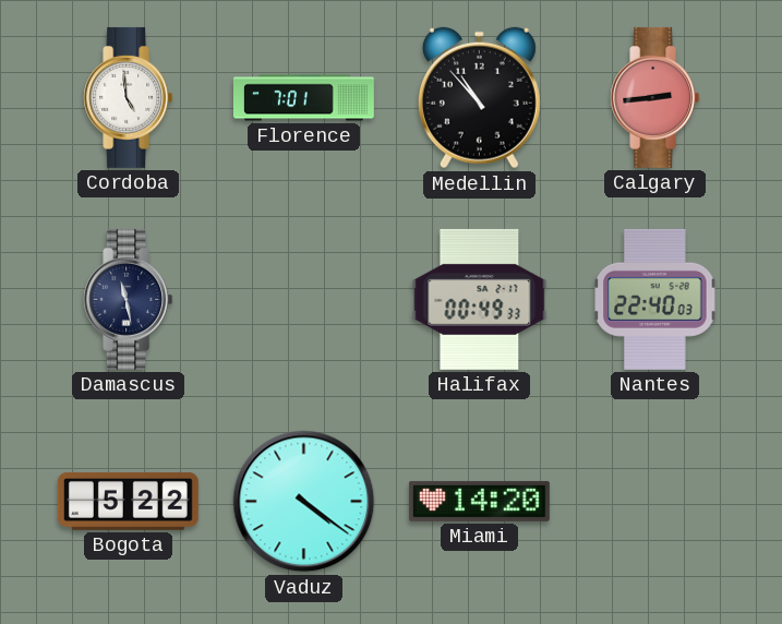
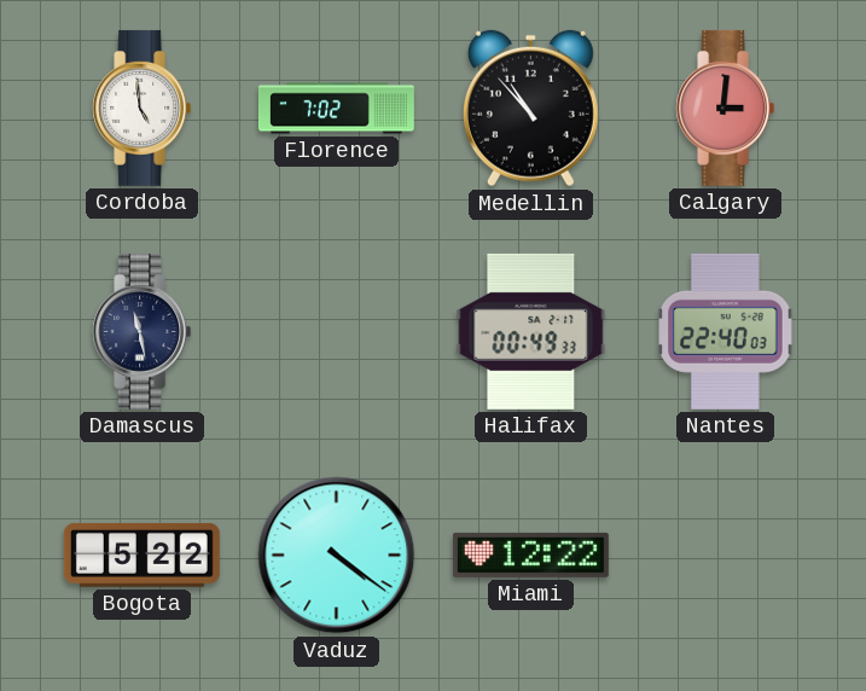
Florence: 7:01 -> 7:02
Calgary: 2:44 -> 3:01
Miami: 14:20 -> 12:22
